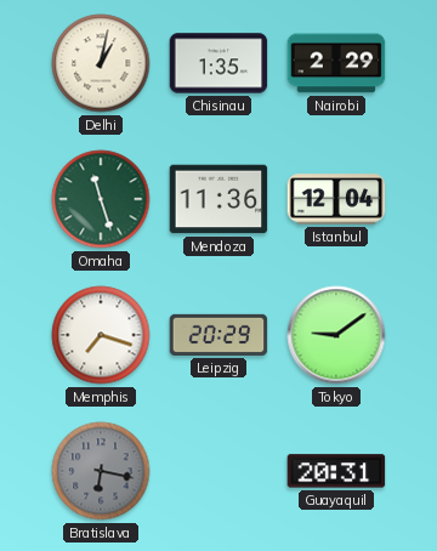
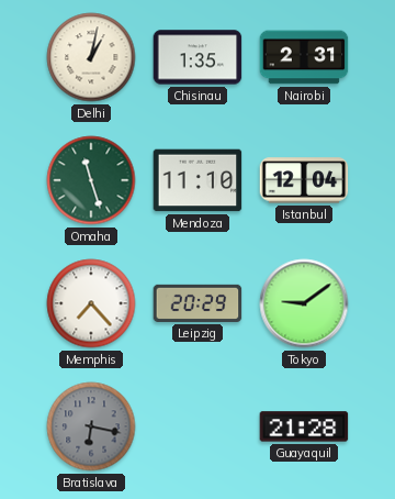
Nairobi: 2:29 -> 2:31
Mendoza: 11:36 -> 11:10
Memphis: 7:18 -> 7:23
Guayaquil: 20:31 -> 21:28
